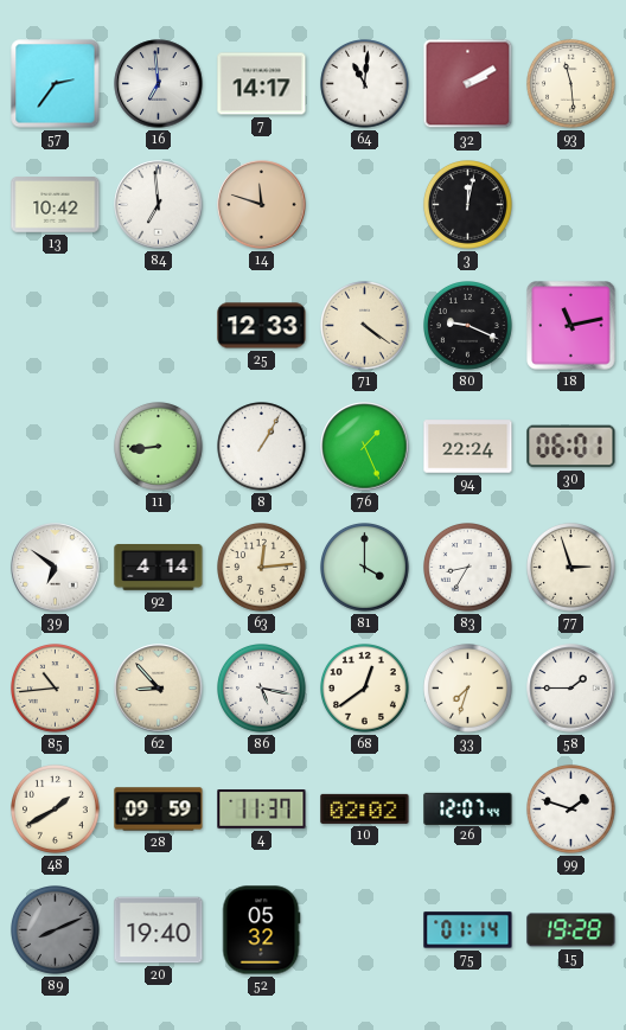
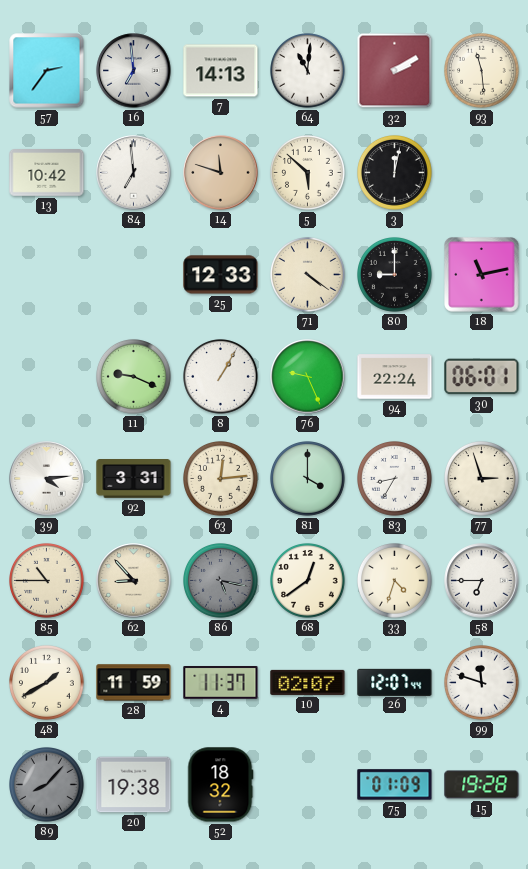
7: 14:17 -> 14:13
5: none -> 5:52
80: 9:19 -> 9:00
11: 8:44 -> 9:19
76: 1:26 -> 9:26
39: 6:51 -> 4:14
92: 4:14 -> 3:31
85: 10:44 -> 10:45
86 dial: white -> grey
33: 7:33 -> 4:33
58: 1:45 -> 6:45
28: 09:59 -> 11:59
10: 02:02 -> 02:07
99: 1:48 -> 11:48
89: 8:11 -> 8:07
20: 19:40 -> 19:38
52: 05:32 -> 18:32
75: 01:14 -> 01:09
